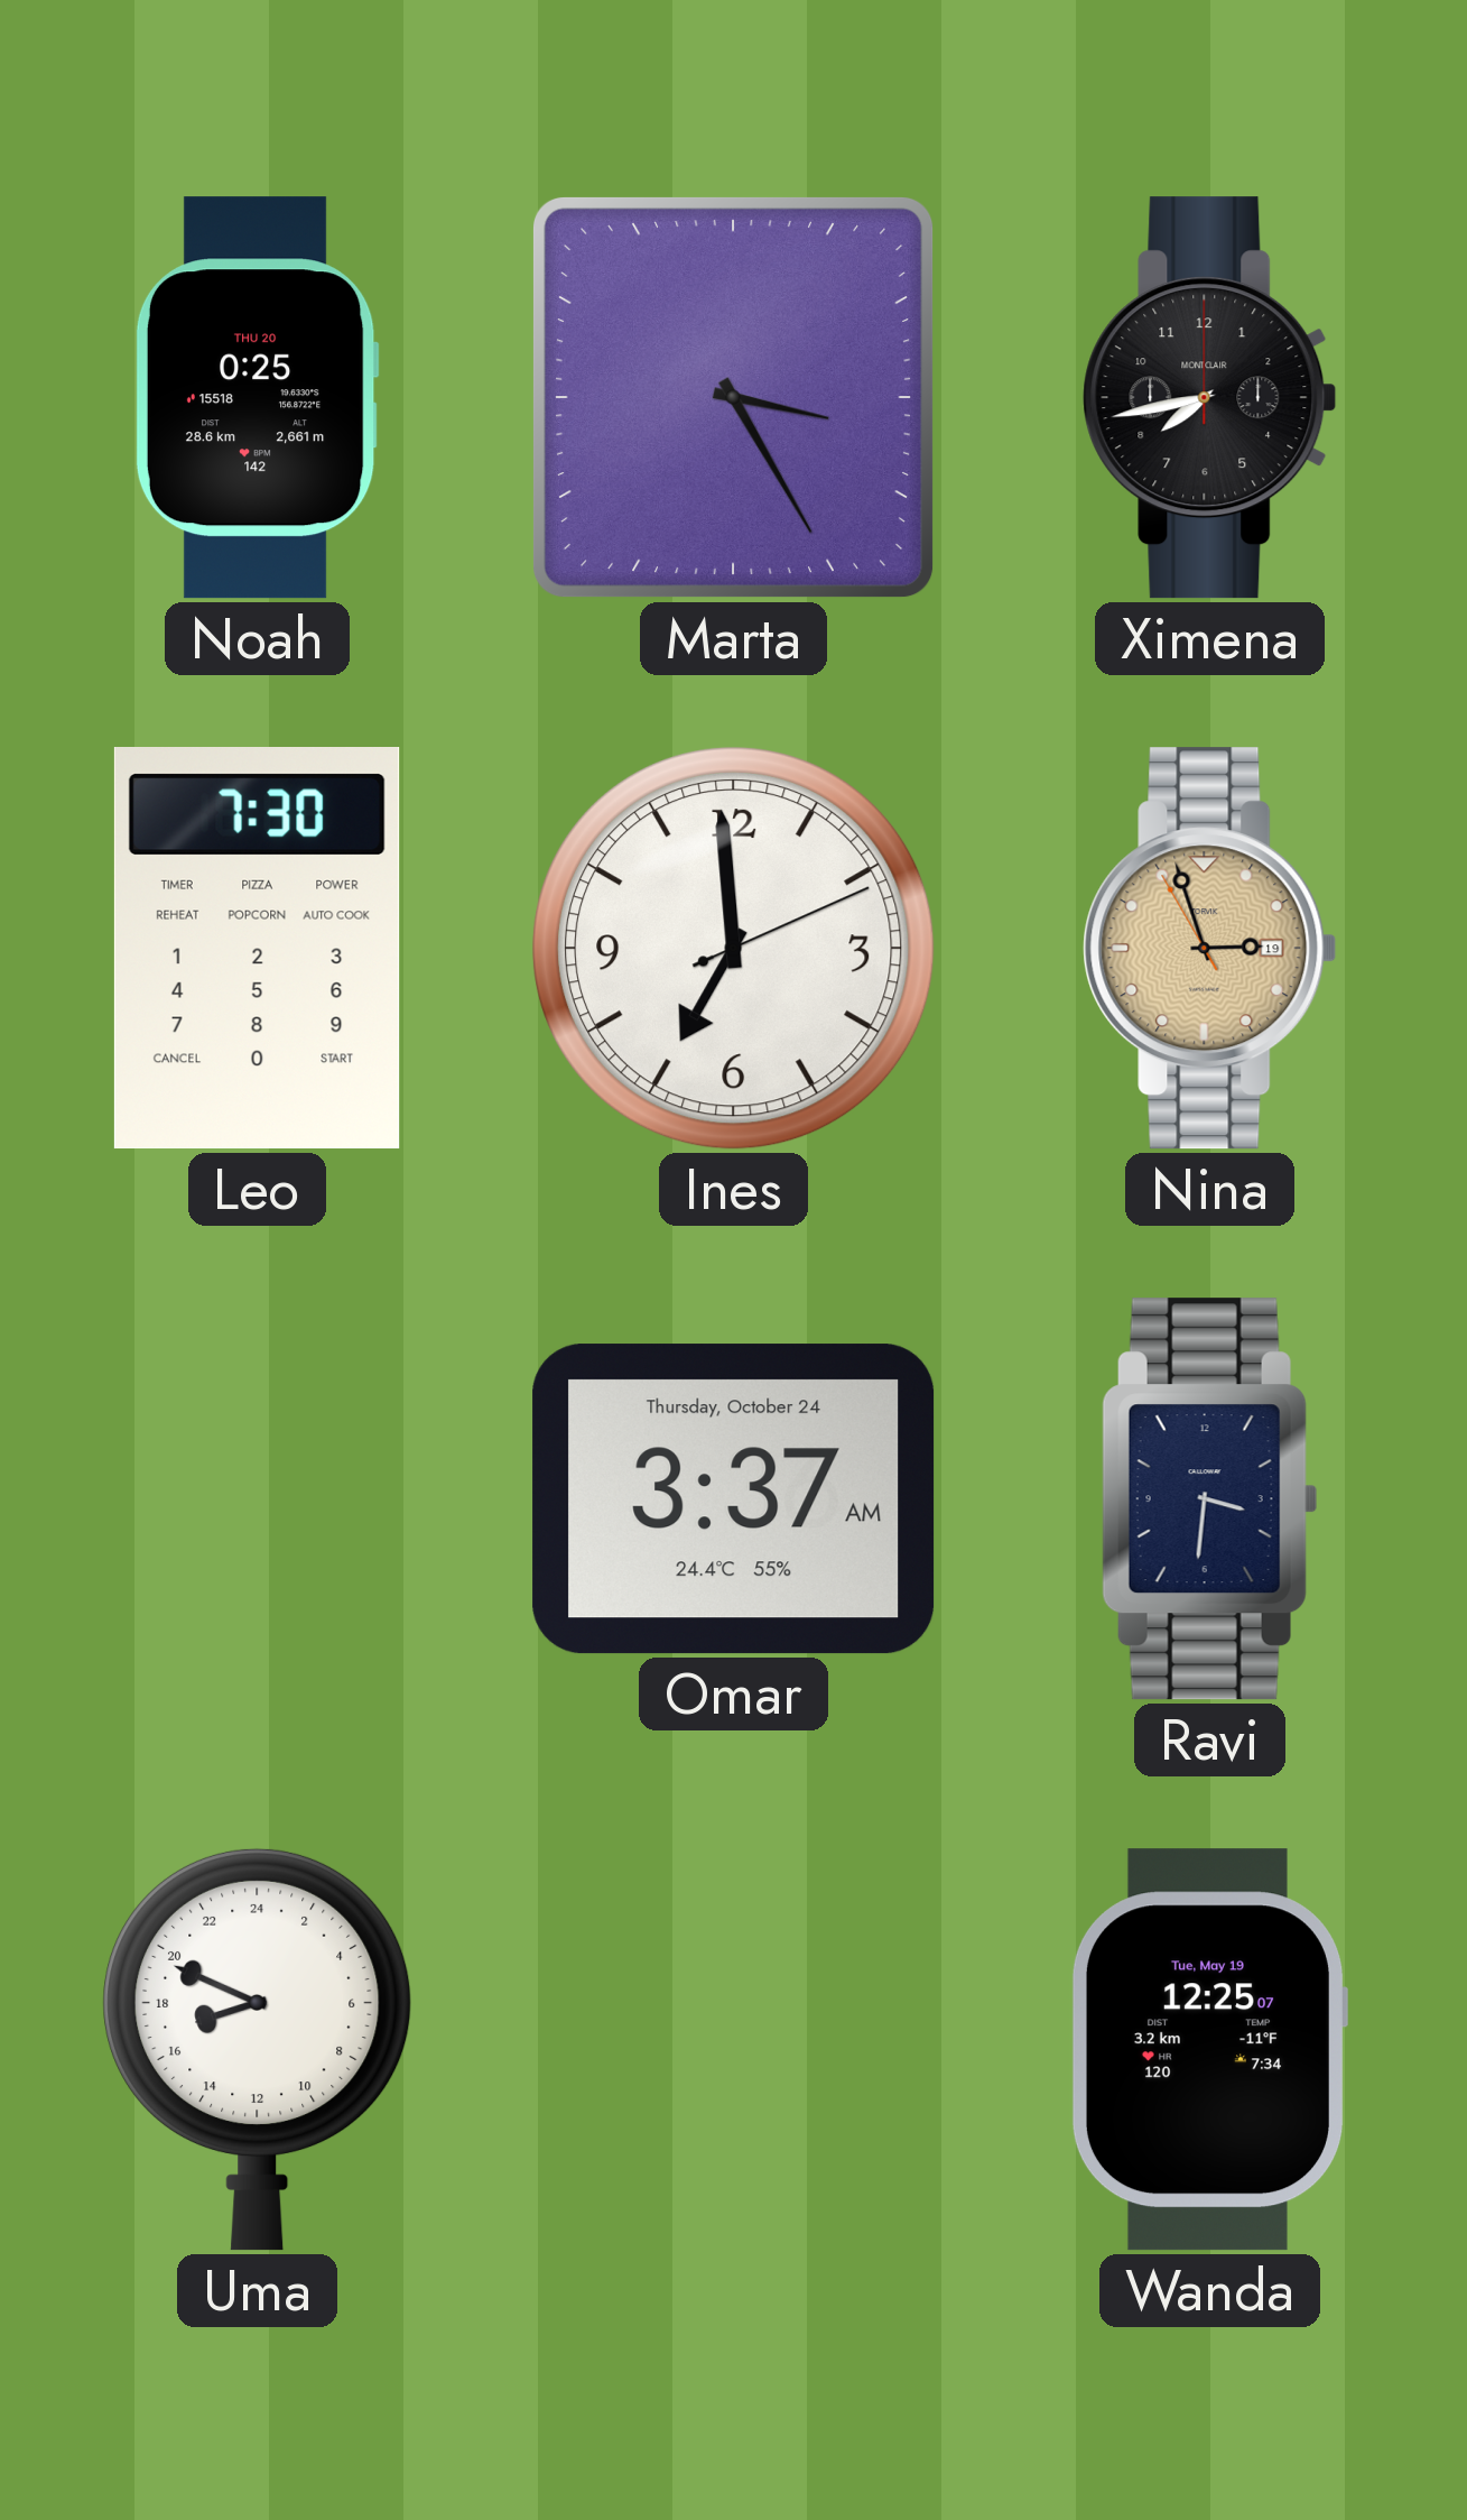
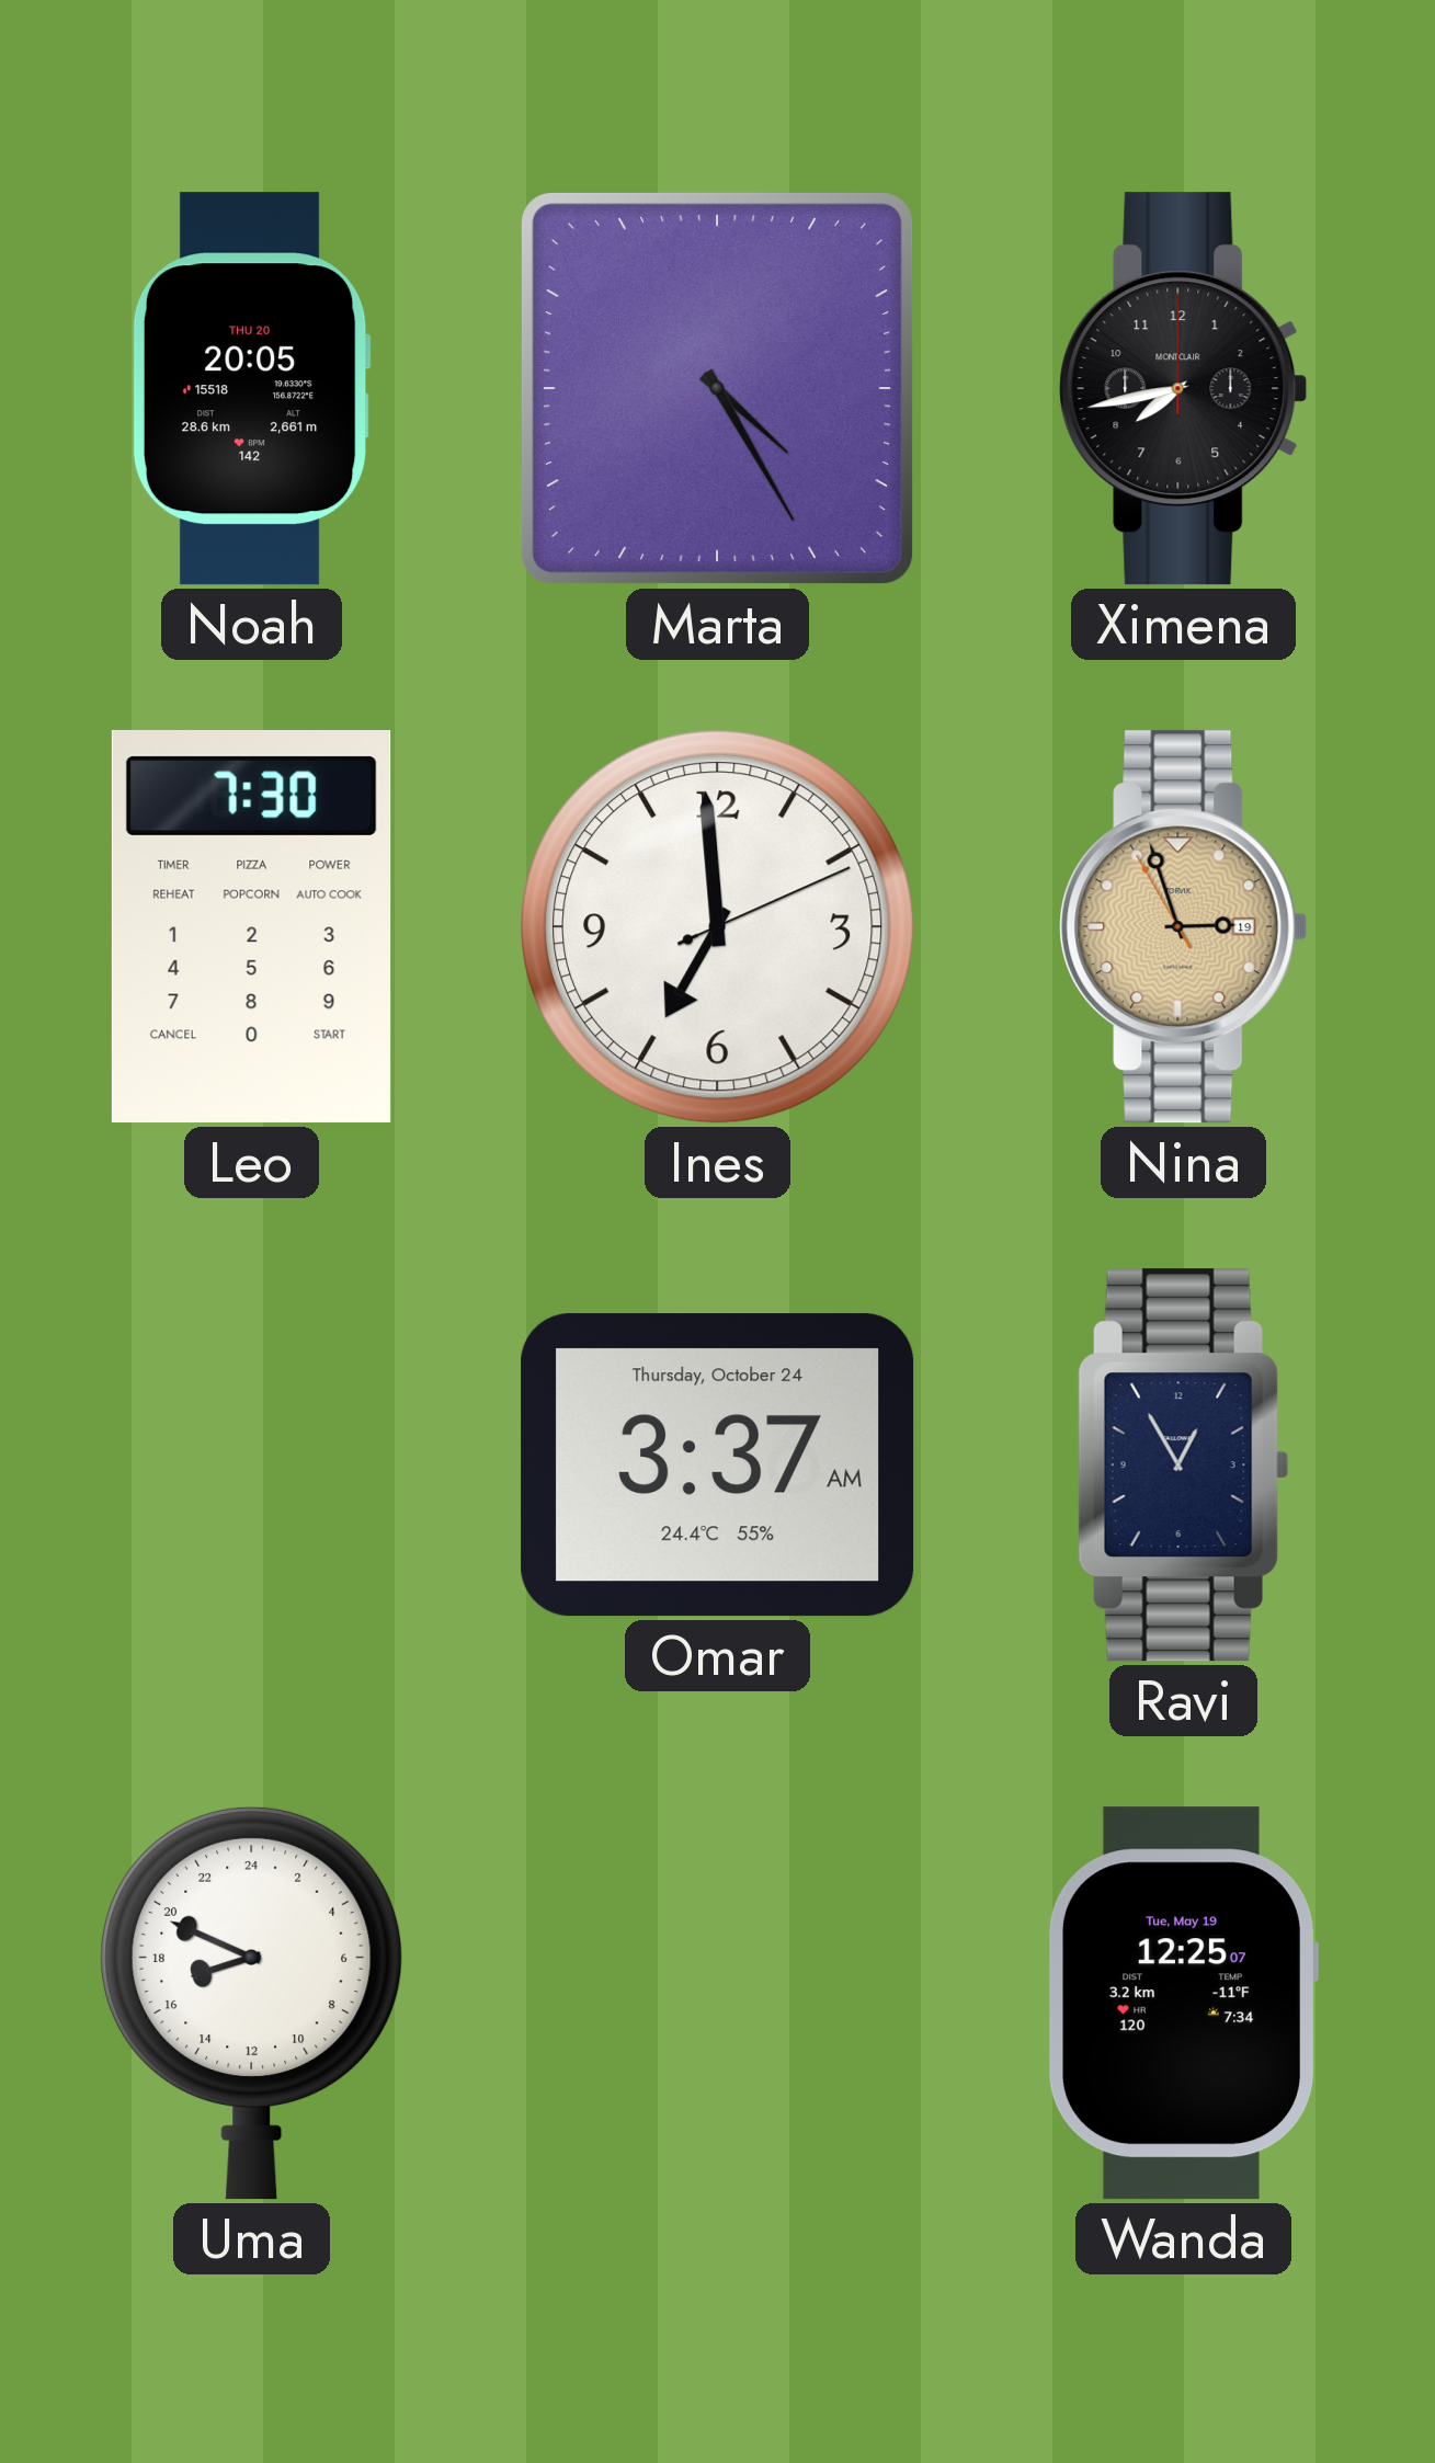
Noah: 0:25 -> 20:05
Marta: 3:25 -> 4:25
Ravi: 3:31 -> 12:55
